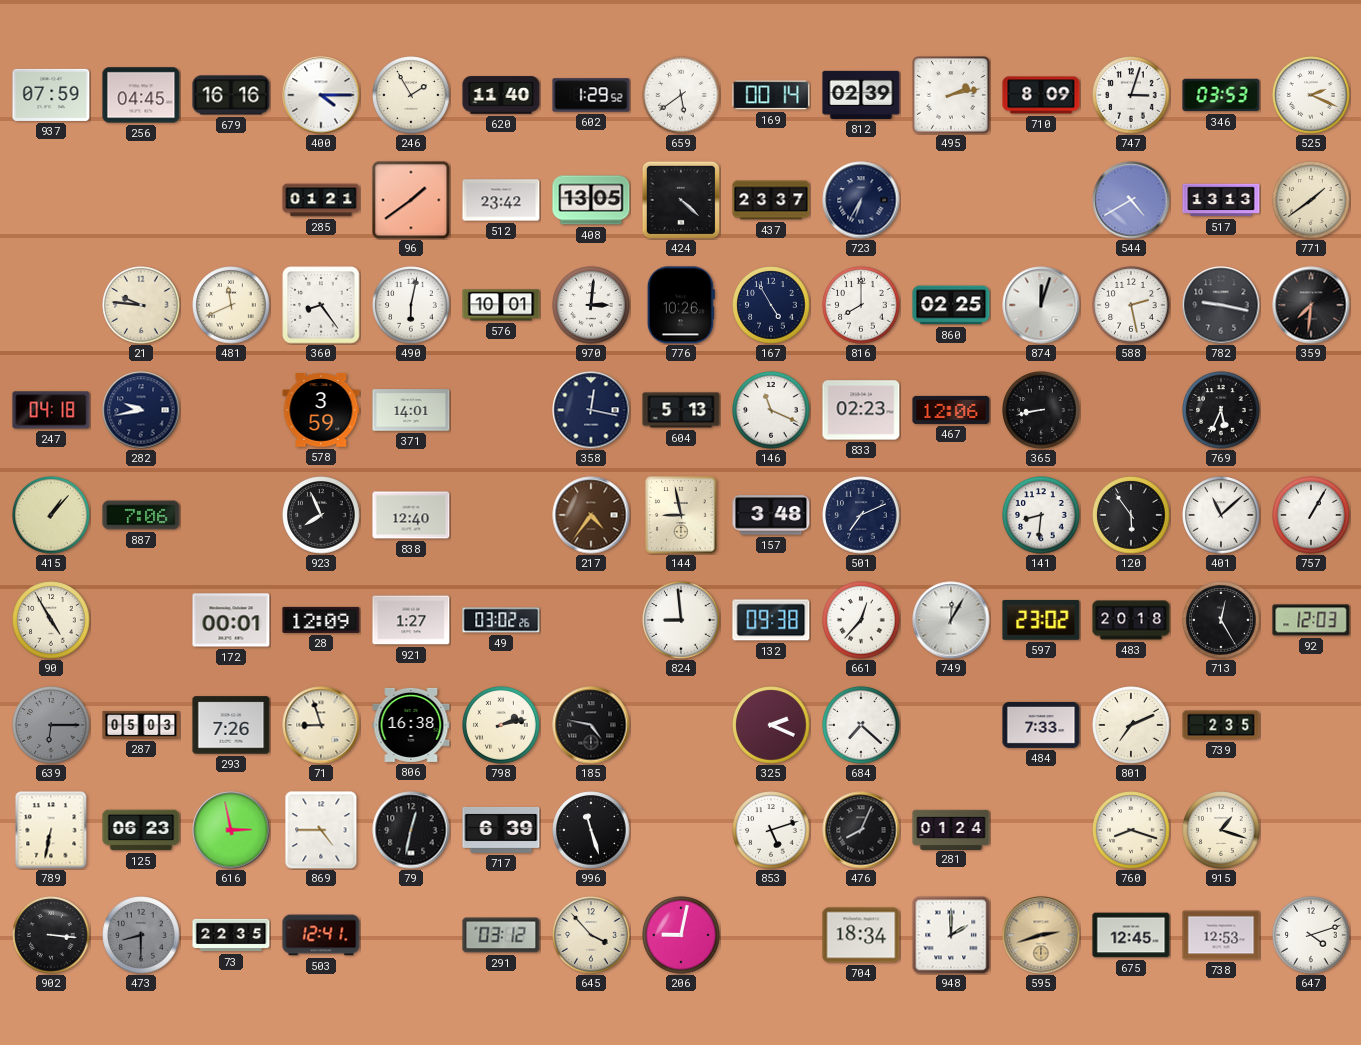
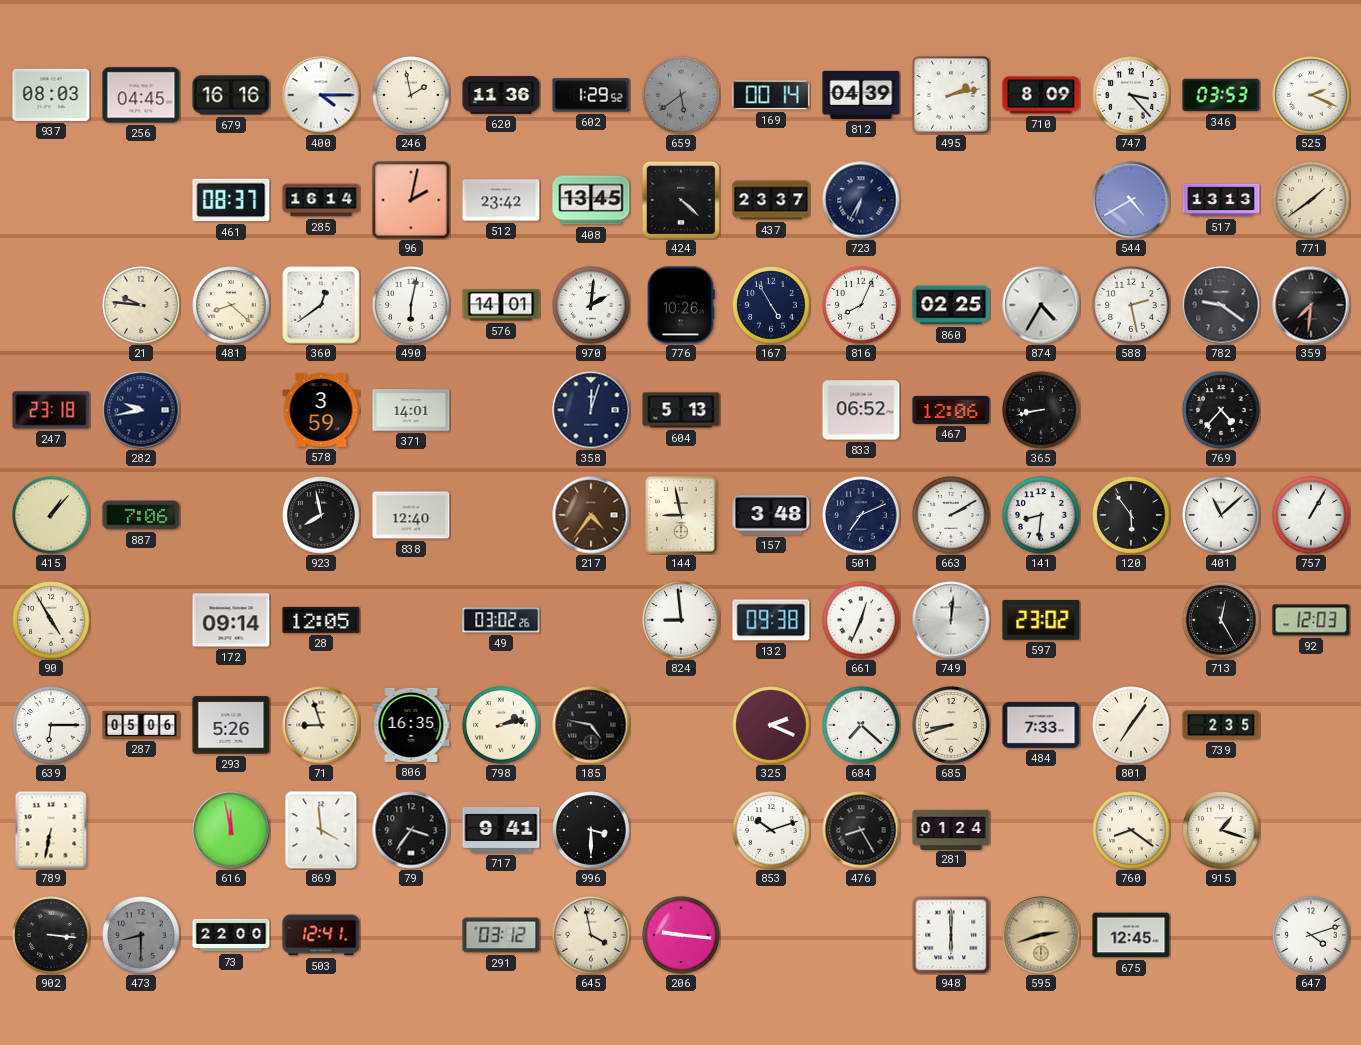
937: 07:59 -> 08:03
246: 1:55 -> 1:58
620: 11:40 -> 11:36
659 dial: white -> grey
812: 02:39 -> 04:39
747: 3:03 -> 3:23
461: none -> 08:37
285: 01:21 -> 16:14
96: 1:39 -> 2:02
408: 13:05 -> 13:45
481: 11:41 -> 8:22
360: 8:24 -> 12:39
576: 10:01 -> 14:01
970: 3:01 -> 2:01
816: 8:00 -> 8:04
874: 12:03 -> 4:35
782: 9:17 -> 9:21
247: 04:18 -> 23:18
358: 12:17 -> 12:03
146: 11:19 -> none
833: 02:23 -> 06:52
769: 5:34 -> 4:37
923: 7:56 -> 7:58
663: none -> 2:10
172: 00:01 -> 09:14
28: 12:09 -> 12:05
921: 1:27 -> none
661: 12:37 -> 12:34
749: 12:05 -> 12:01
483: 20:18 -> none
639 dial: grey -> white
287: 05:03 -> 05:06
293: 7:26 -> 5:26
806: 16:38 -> 16:35
685: none -> 8:42
801: 7:11 -> 7:06
125: 06:23 -> none
616: 2:58 -> 11:58
869: 4:45 -> 3:59
79: 12:32 -> 3:36
717: 6:39 -> 9:41
996: 11:27 -> 3:30
853: 5:12 -> 10:12
476: 8:04 -> 8:25
760: 8:18 -> 8:21
73: 22:35 -> 22:00
645: 3:53 -> 3:58
206: 9:02 -> 9:16
704: 18:34 -> none
948: 2:00 -> 6:00
738: 12:53 -> none
